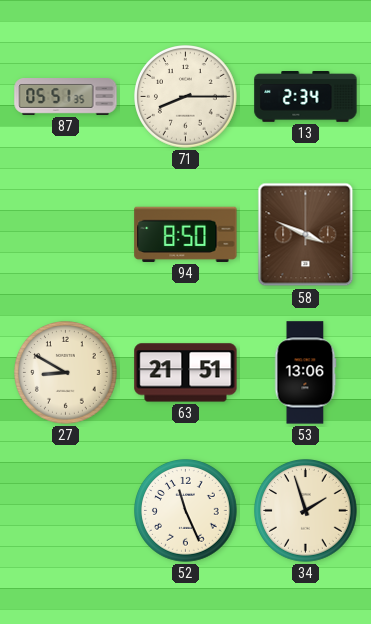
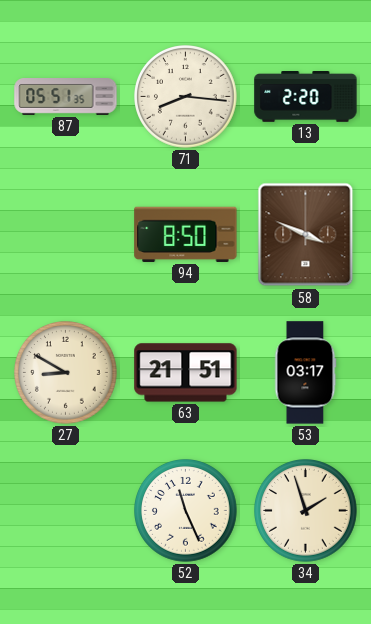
71: 8:15 -> 8:16
13: 2:34 -> 2:20
53: 13:06 -> 03:17
